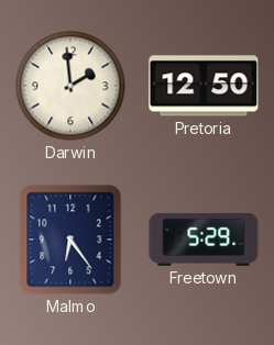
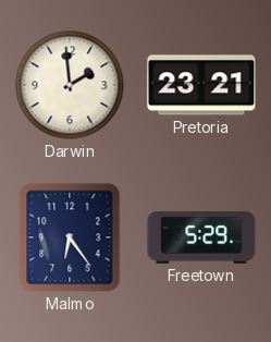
Pretoria: 12:50 -> 23:21
